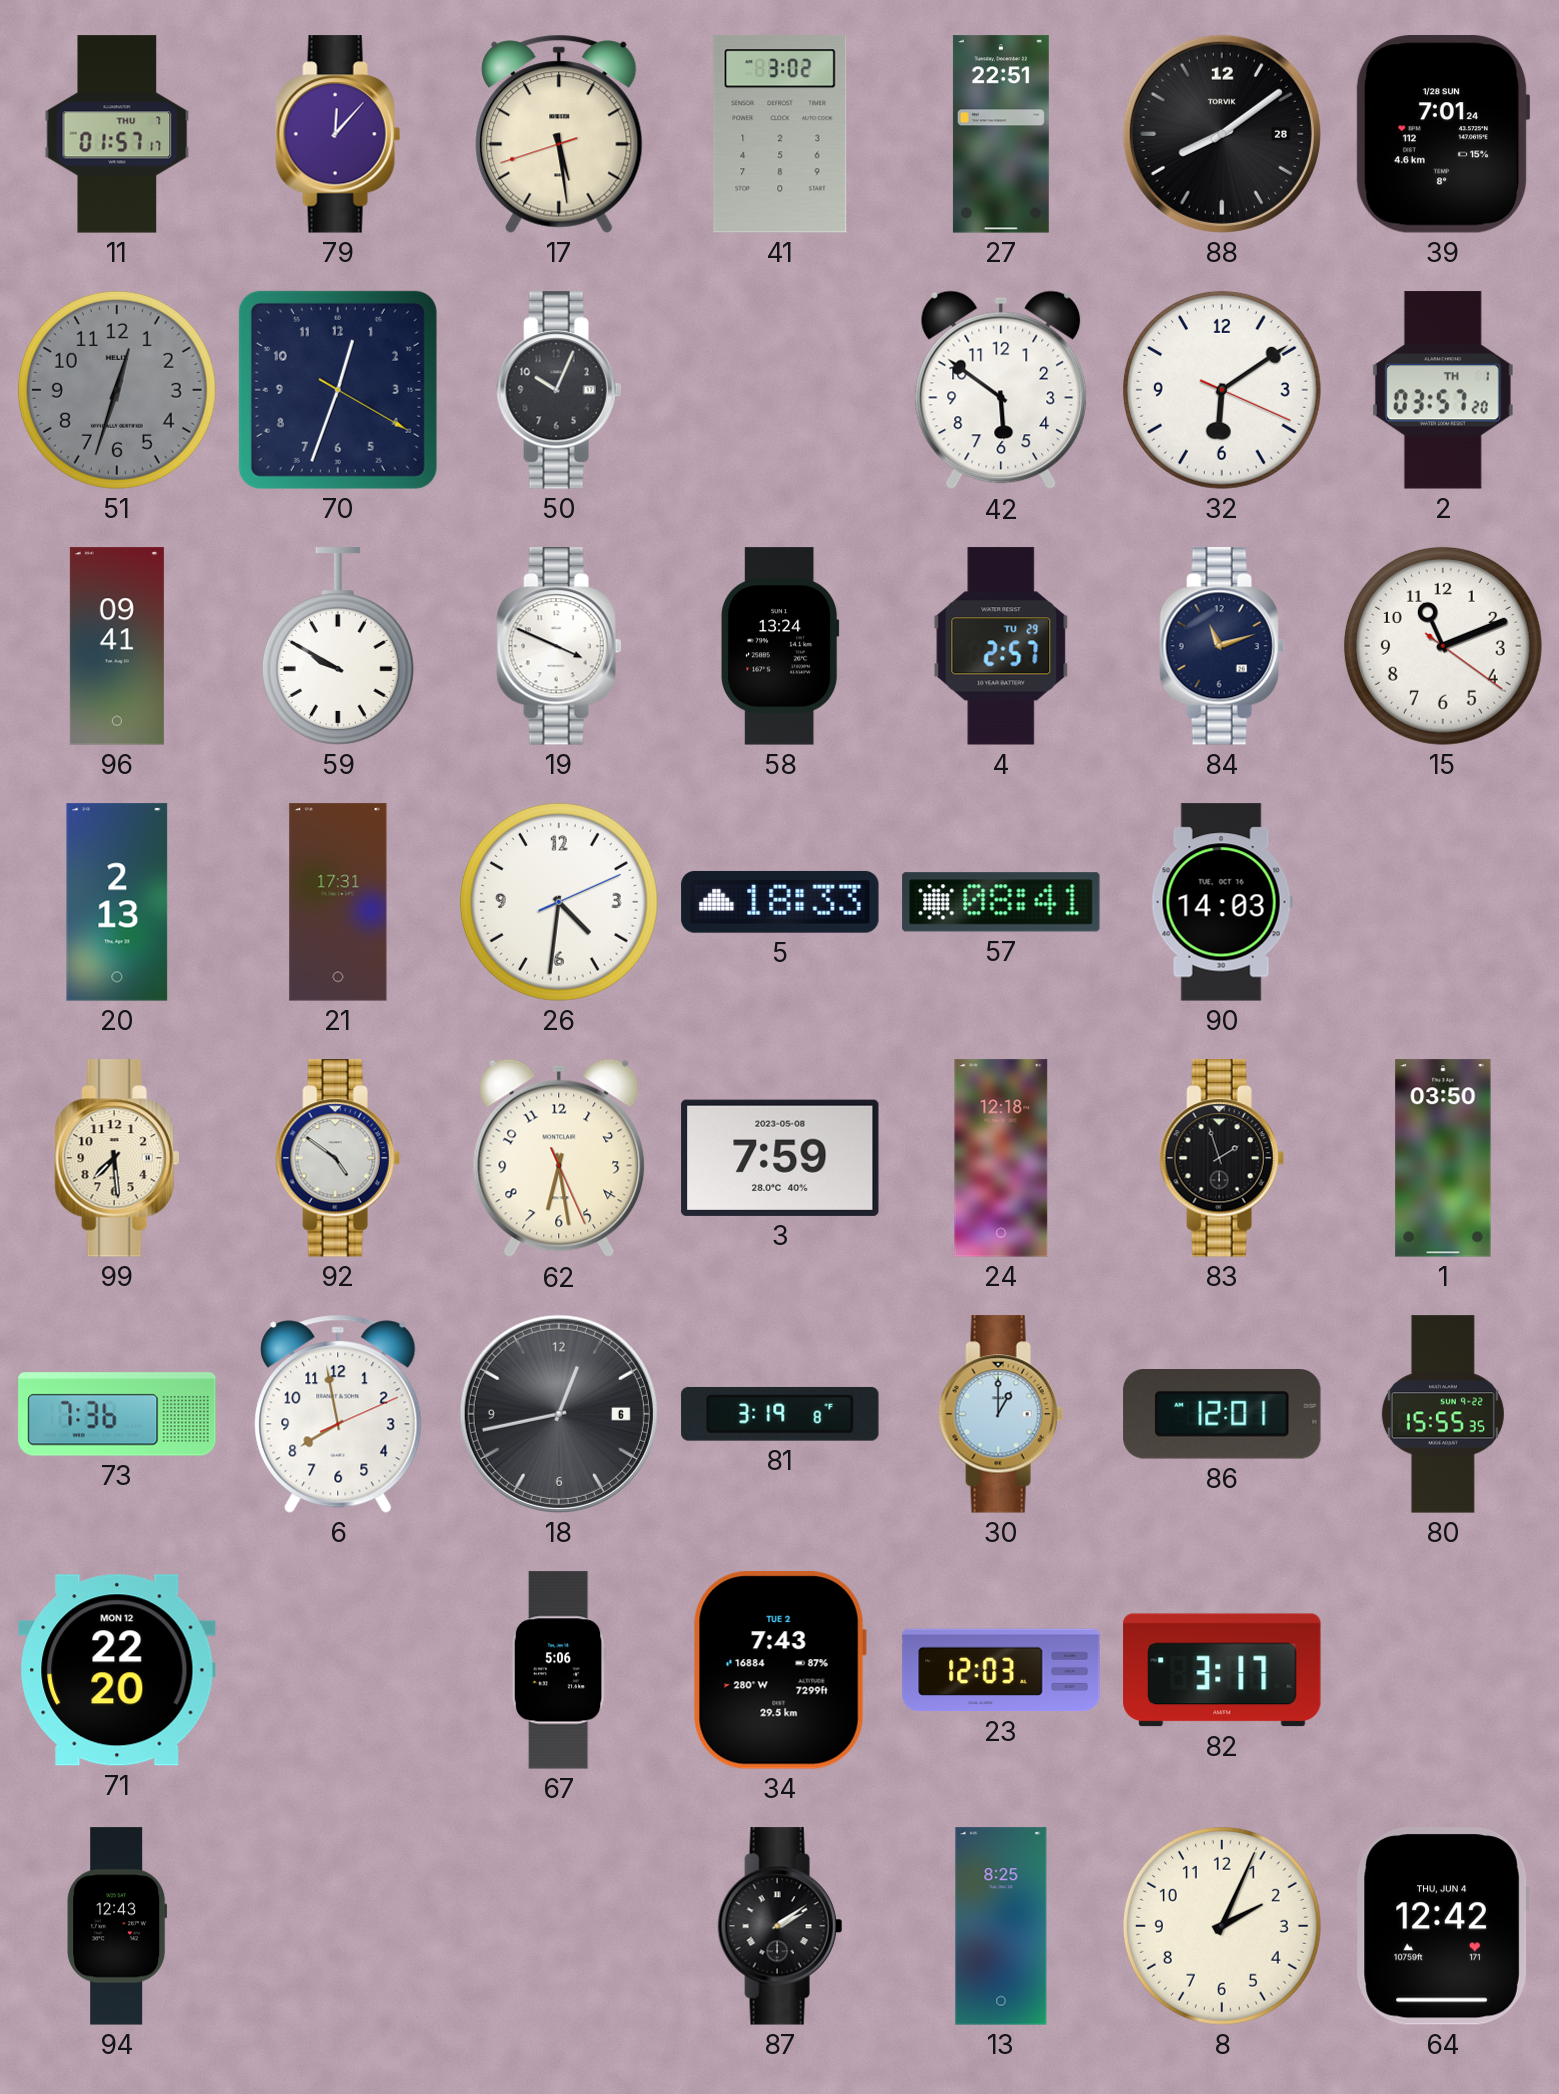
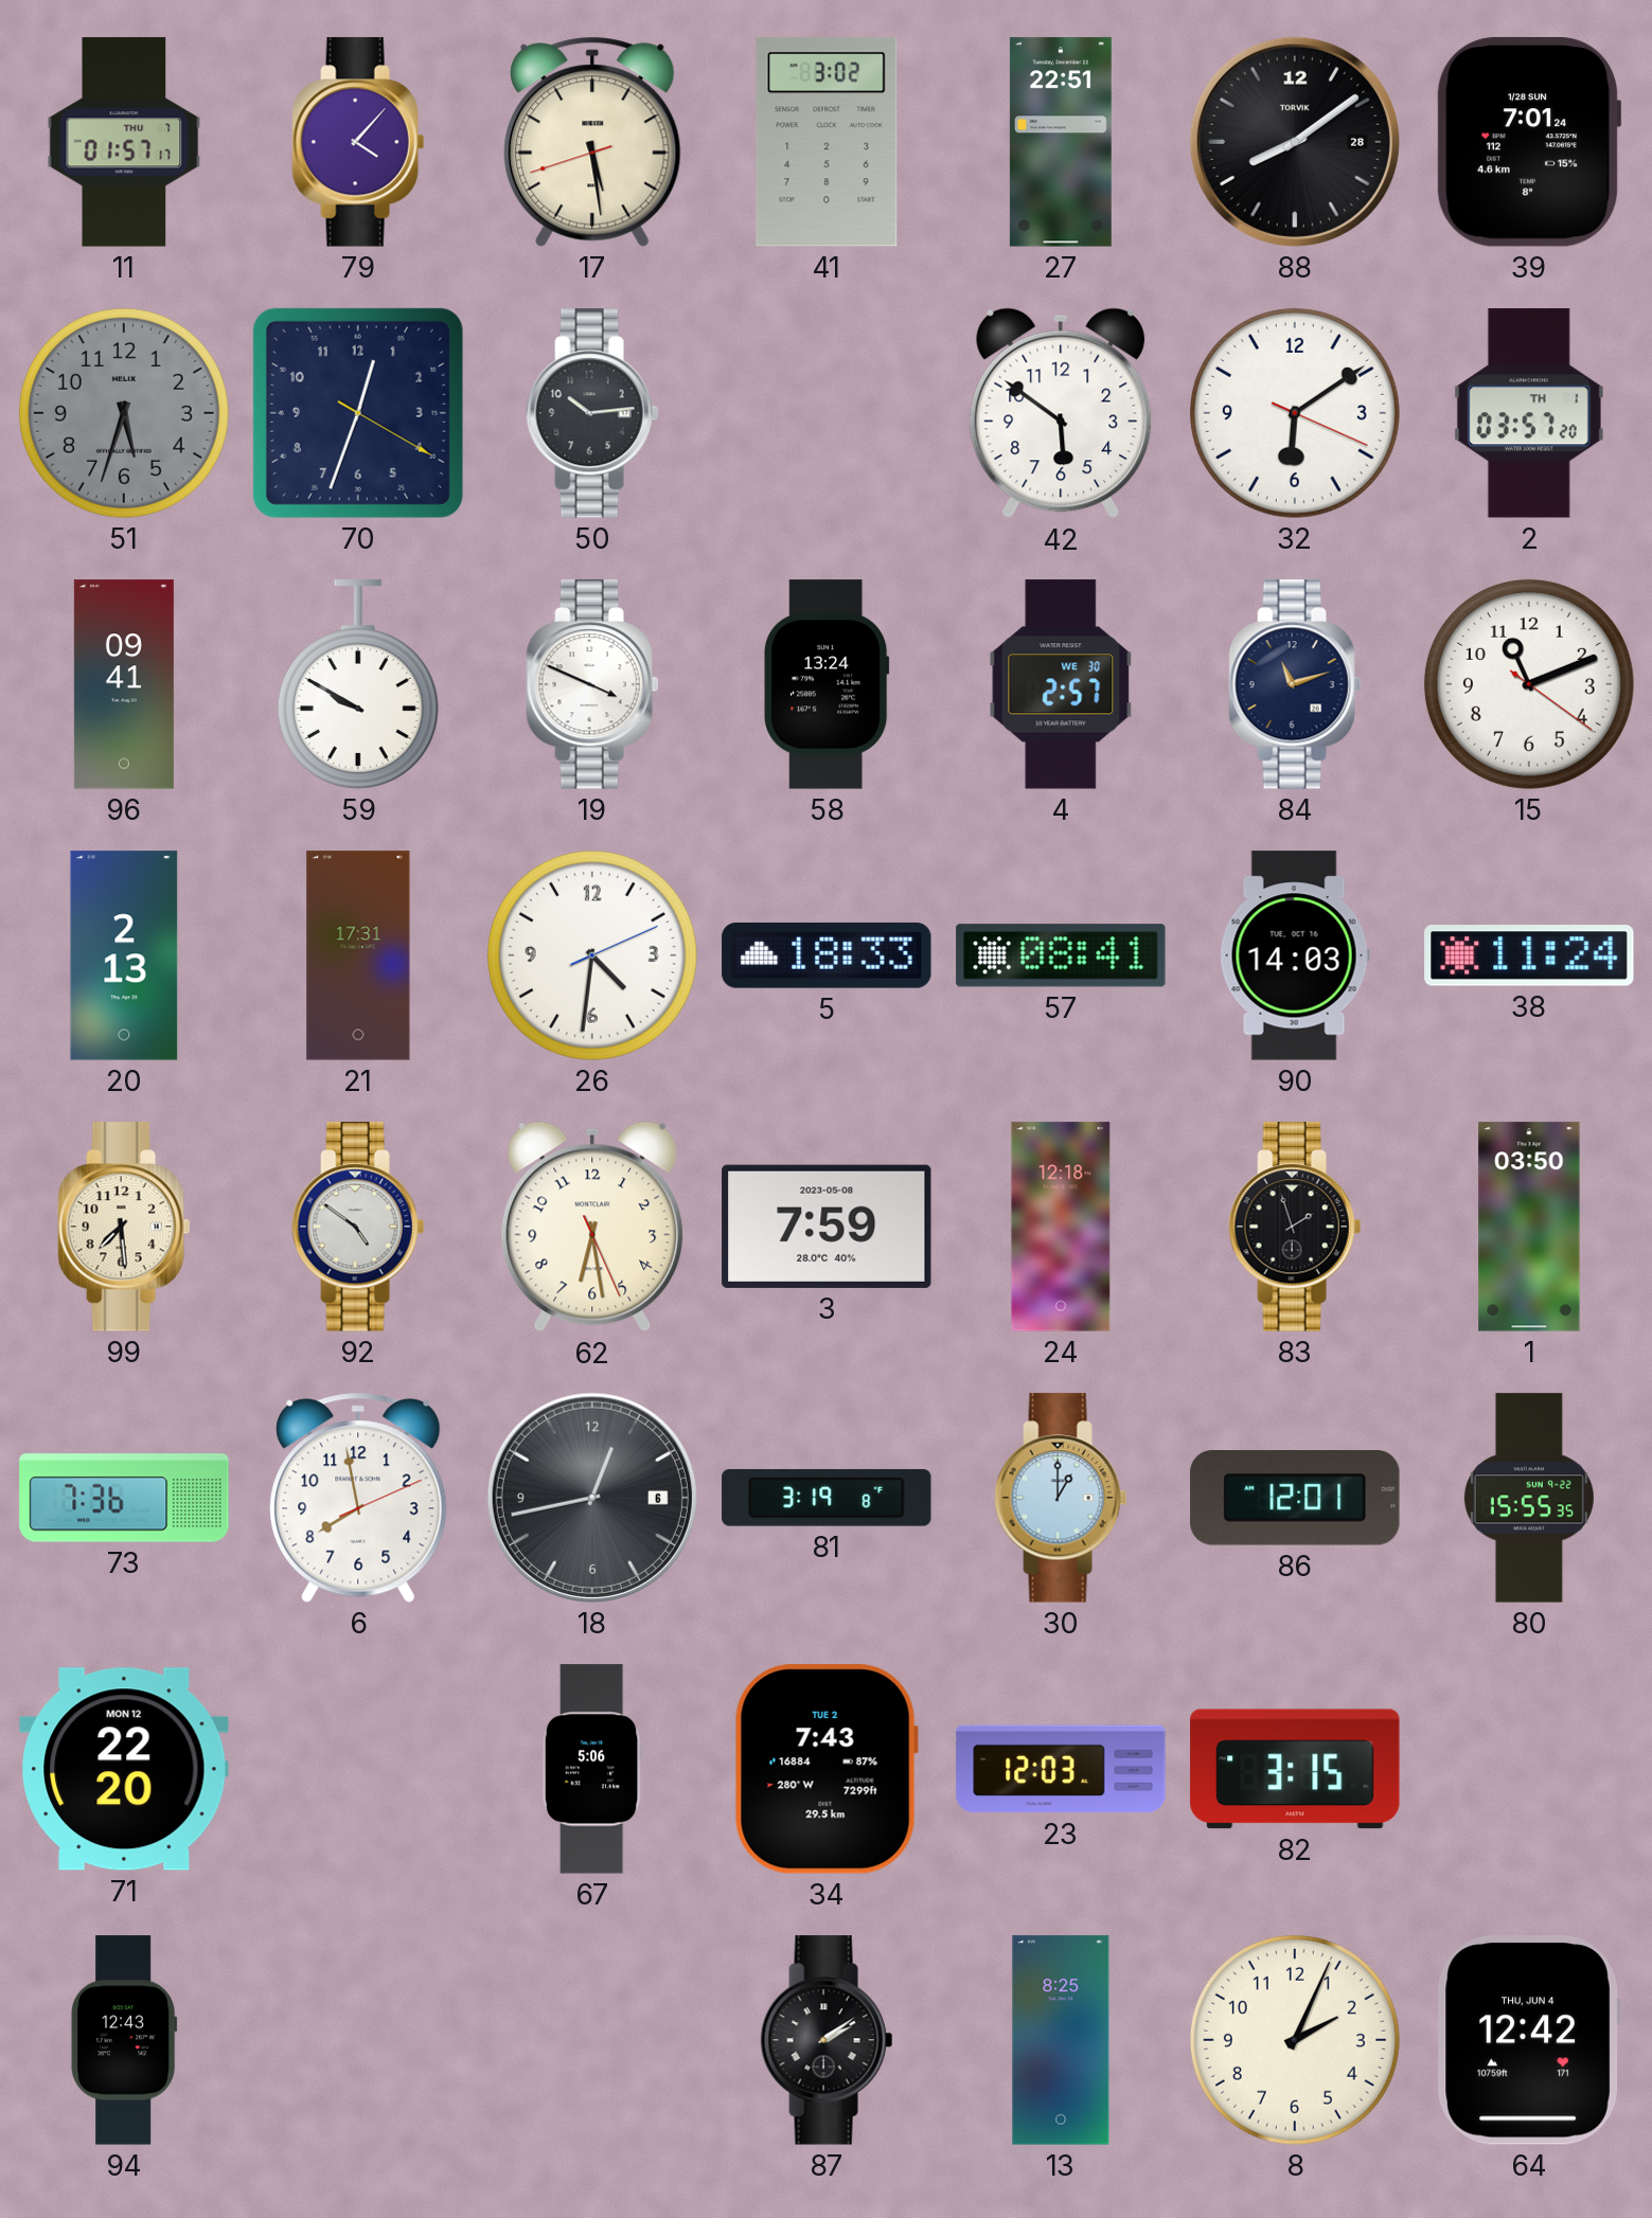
79: 12:07 -> 4:07
51: 12:33 -> 5:33
50: 10:04 -> 10:14
4 date: TU 29 -> WE 30
38: none -> 11:24
82: 3:17 -> 3:15
